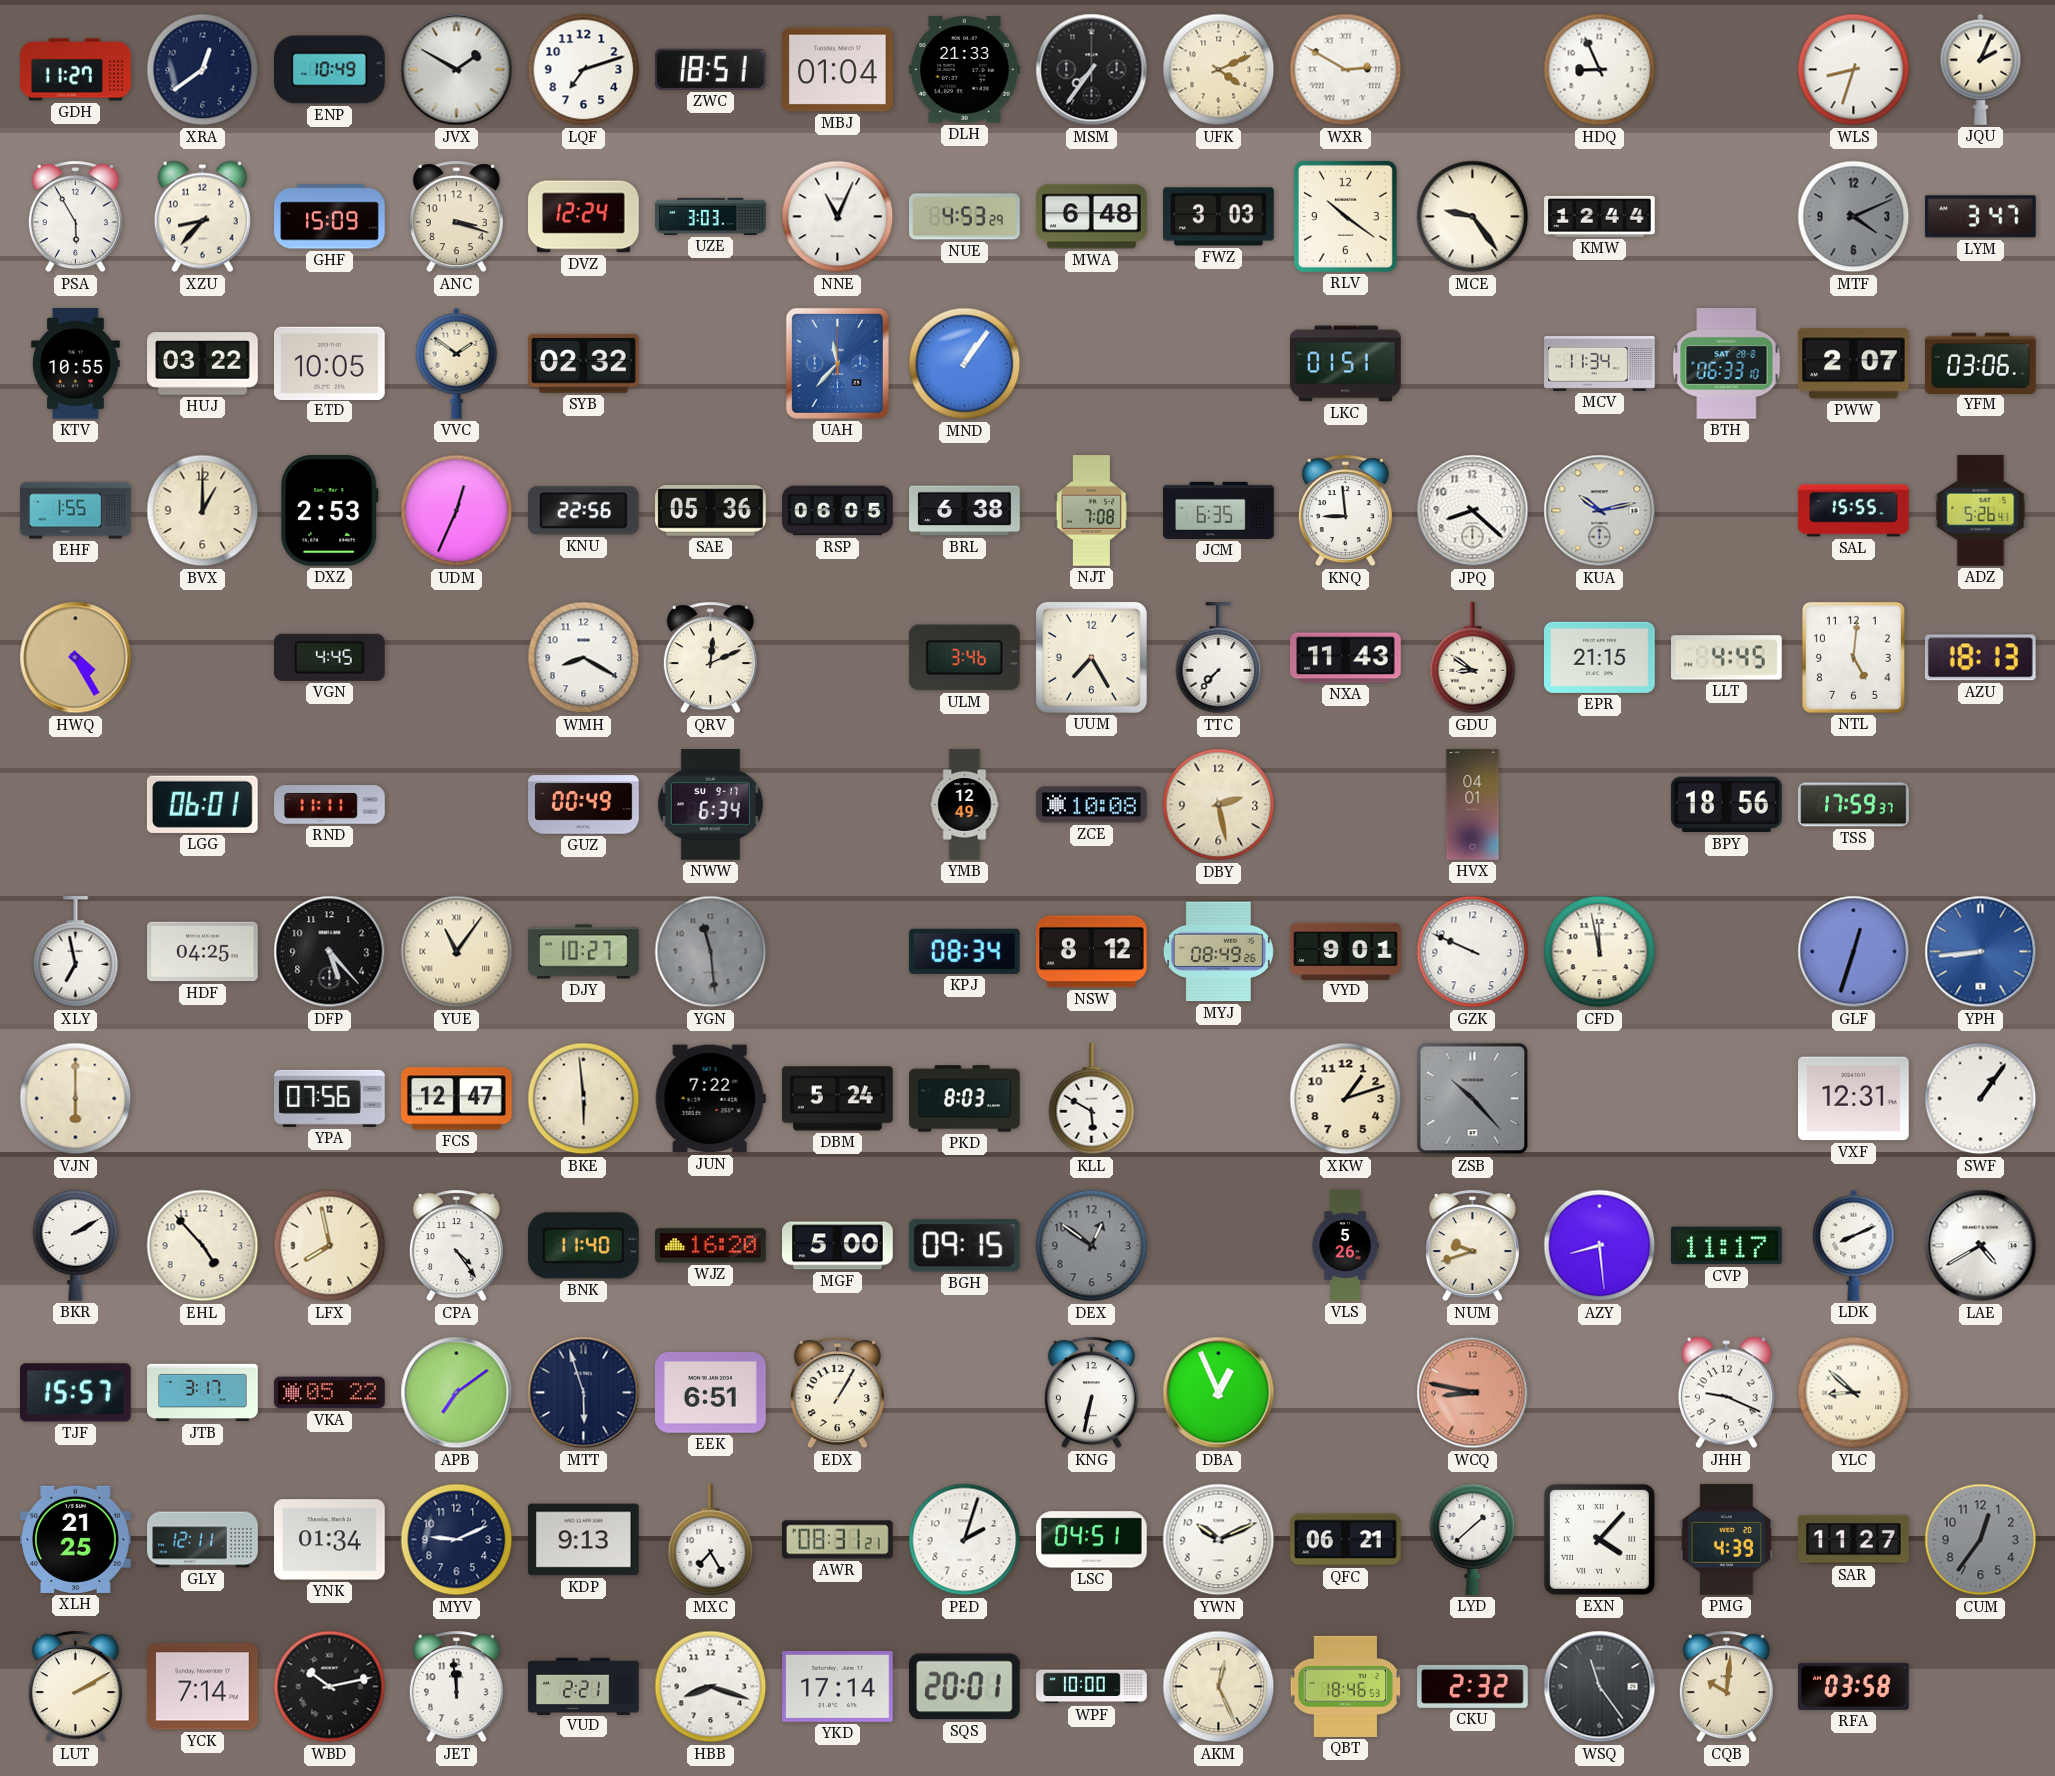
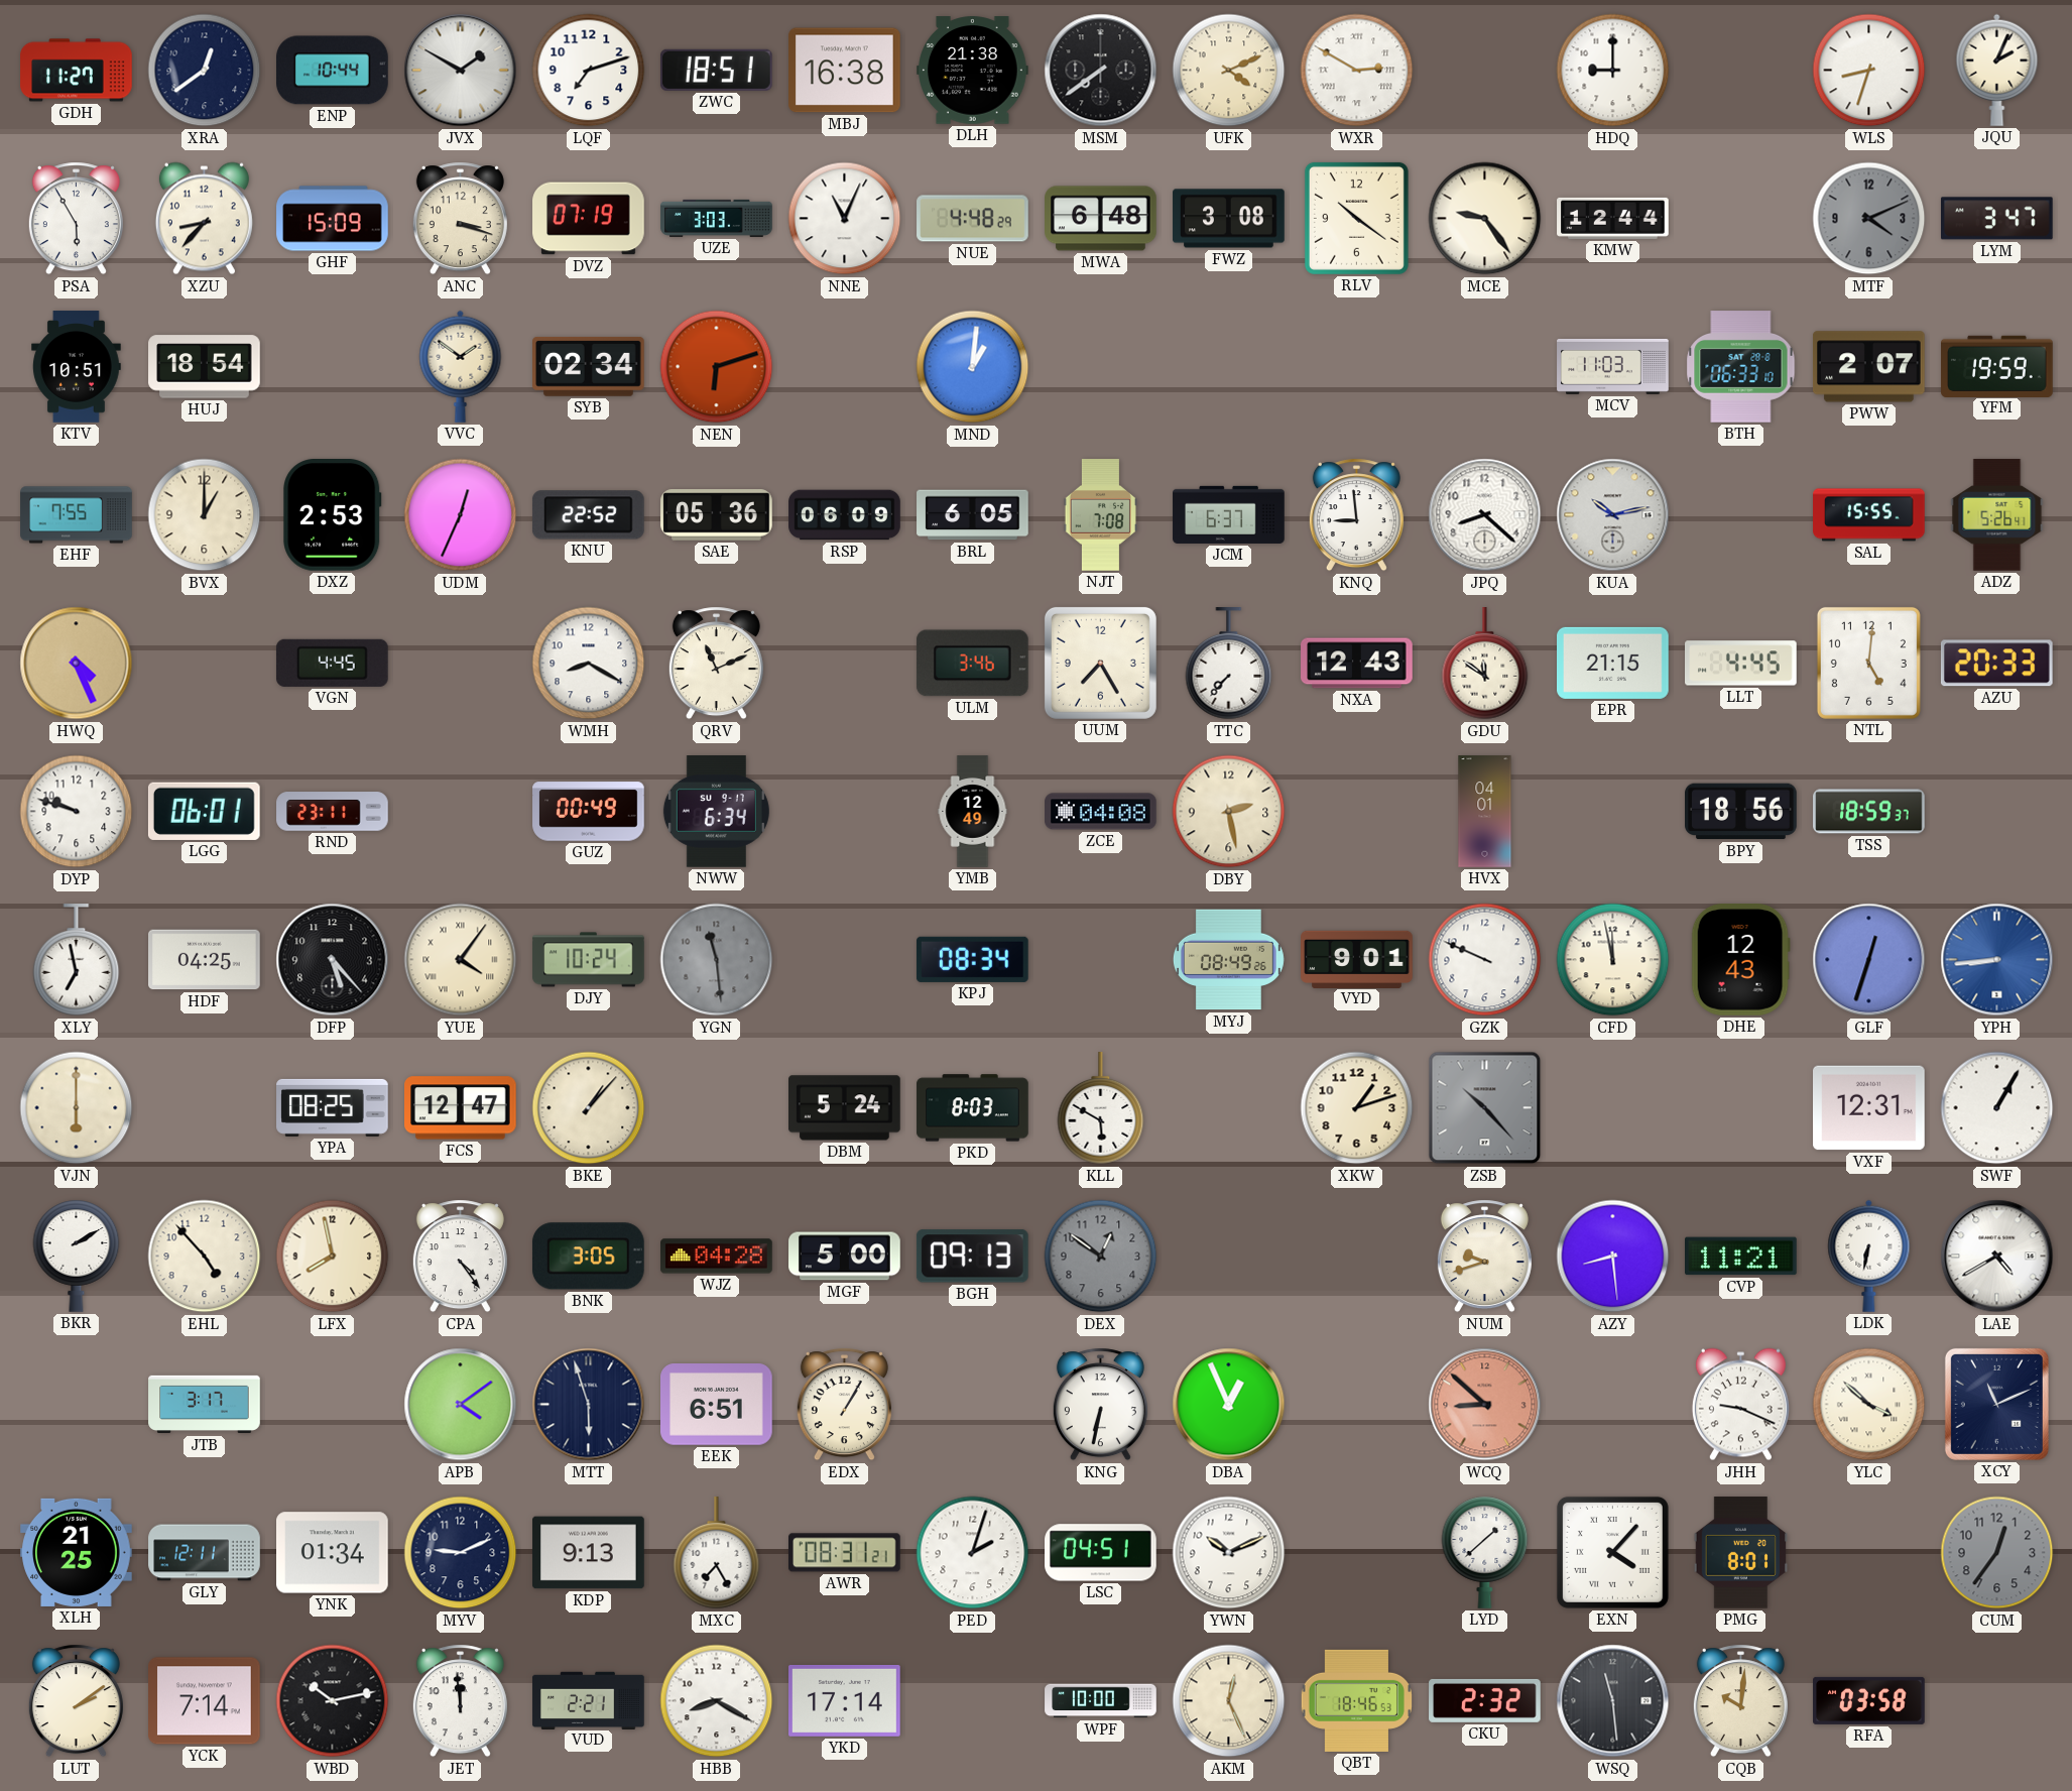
ENP: 10:49 -> 10:44
MBJ: 01:04 -> 16:38
DLH: 21:33 -> 21:38
MSM: 7:36 -> 7:39
HDQ: 8:56 -> 9:00
DVZ: 12:24 -> 07:19
NUE: 4:53 -> 4:48
FWZ: 3:03 -> 3:08
KTV: 10:55 -> 10:51
HUJ: 03:22 -> 18:54
ETD: 10:05 -> none
SYB: 02:32 -> 02:34
NEN: none -> 6:12
UAH: 11:37 -> none
MND: 1:06 -> 1:01
LKC: 01:51 -> none
MCV: 11:34 -> 11:03
YFM: 03:06 -> 19:59
EHF: 1:55 -> 7:55
KNU: 22:56 -> 22:52
RSP: 06:05 -> 06:09
BRL: 6:38 -> 6:05
JCM: 6:35 -> 6:37
HWQ: 4:25 -> 4:26
QRV: 12:11 -> 11:11
NXA: 11:43 -> 12:43
GDU: 8:51 -> 11:51
AZU: 18:13 -> 20:33
DYP: none -> 9:48
RND: 11:11 -> 23:11
ZCE: 10:08 -> 04:08
TSS: 17:59 -> 18:59
YUE: 11:06 -> 4:06
DJY: 10:27 -> 10:24
NSW: 8:12 -> none
DHE: none -> 12:43
YPA: 07:56 -> 08:25
BKE: 5:59 -> 1:07
JUN: 7:22 -> none
SWF: 1:06 -> 1:05
BNK: 11:40 -> 3:05
WJZ: 16:20 -> 04:28
BGH: 09:15 -> 09:13
VLS: 5:26 -> none
CVP: 11:17 -> 11:21
LDK: 8:11 -> 6:32
TJF: 15:57 -> none
VKA: 05:22 -> none
APB: 7:09 -> 4:09
WCQ: 8:47 -> 8:52
YLC: 8:52 -> 3:52
XCY: none -> 11:11
QFC: 06:21 -> none
PMG: 4:39 -> 8:01
SAR: 11:27 -> none
LUT: 2:10 -> 2:09
HBB: 8:18 -> 8:20
SQS: 20:01 -> none
WSQ: 11:24 -> 11:29
